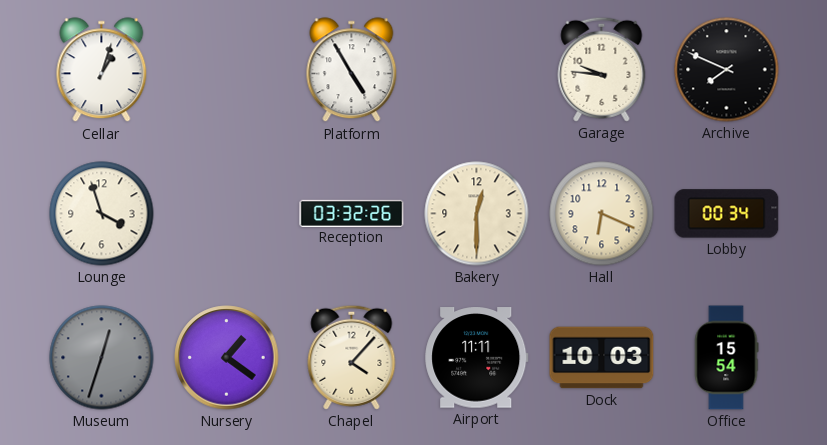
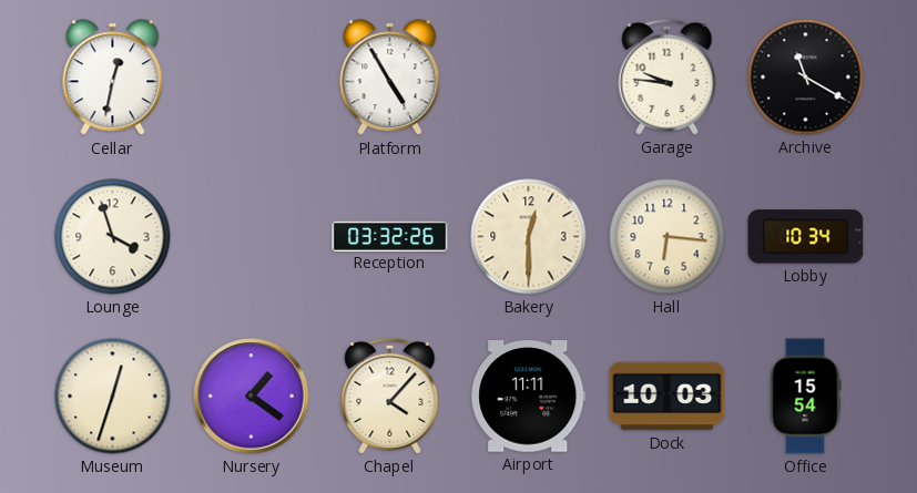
Cellar: 1:03 -> 12:32
Archive: 7:49 -> 11:20
Hall: 6:19 -> 6:16
Lobby: 00:34 -> 10:34
Museum dial: grey -> cream
